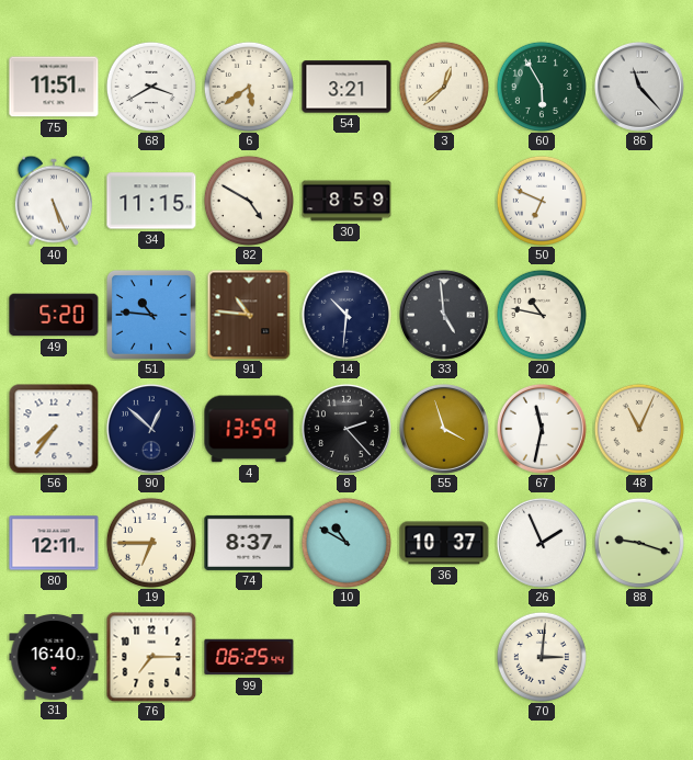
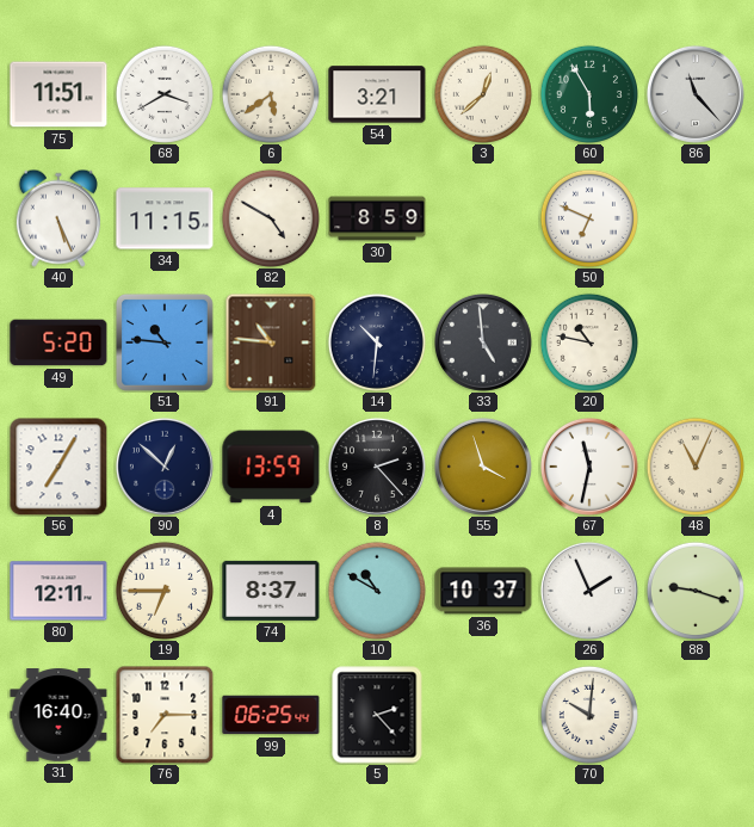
56: 7:36 -> 7:05
5: none -> 2:23
70: 3:01 -> 10:01
